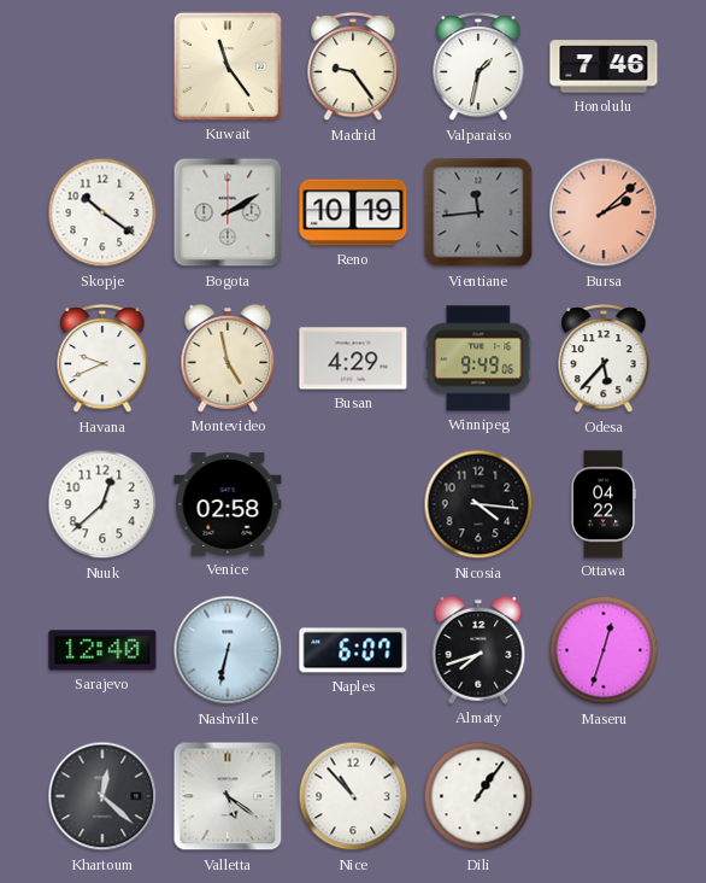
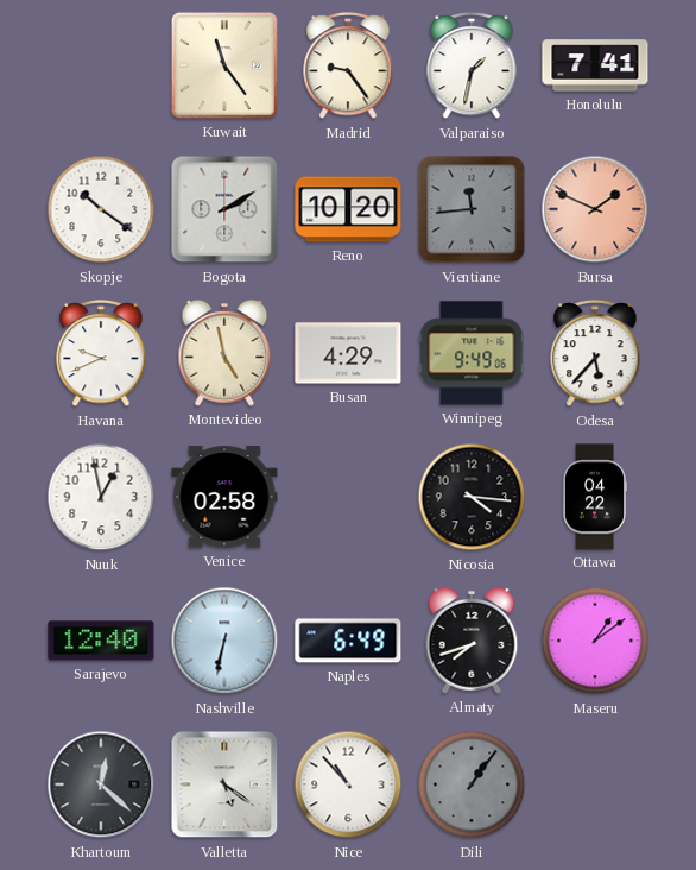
Honolulu: 7:46 -> 7:41
Reno: 10:19 -> 10:20
Bursa: 2:08 -> 1:49
Nuuk: 12:38 -> 12:58
Naples: 6:07 -> 6:49
Maseru: 12:33 -> 1:09
Dili dial: white -> grey
